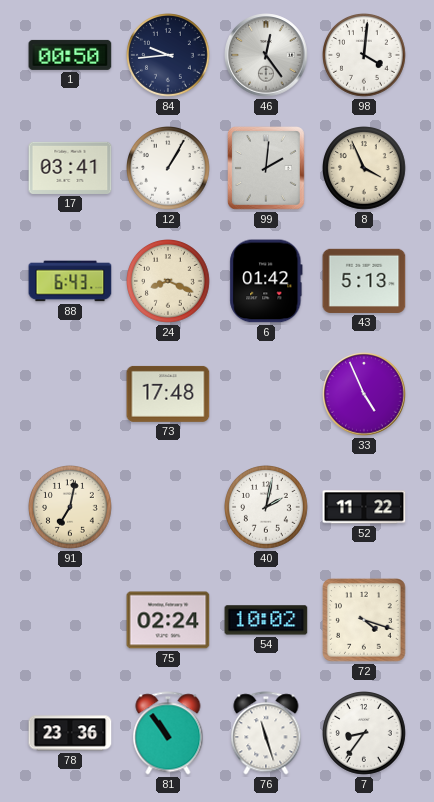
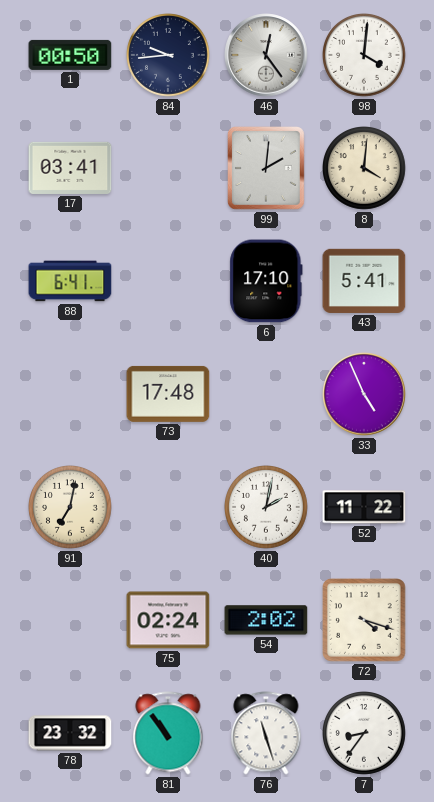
12: 1:05 -> none
8: 3:56 -> 4:01
88: 6:43 -> 6:41
24: 8:19 -> none
6: 01:42 -> 17:10
43: 5:13 -> 5:41
54: 10:02 -> 2:02
78: 23:36 -> 23:32
